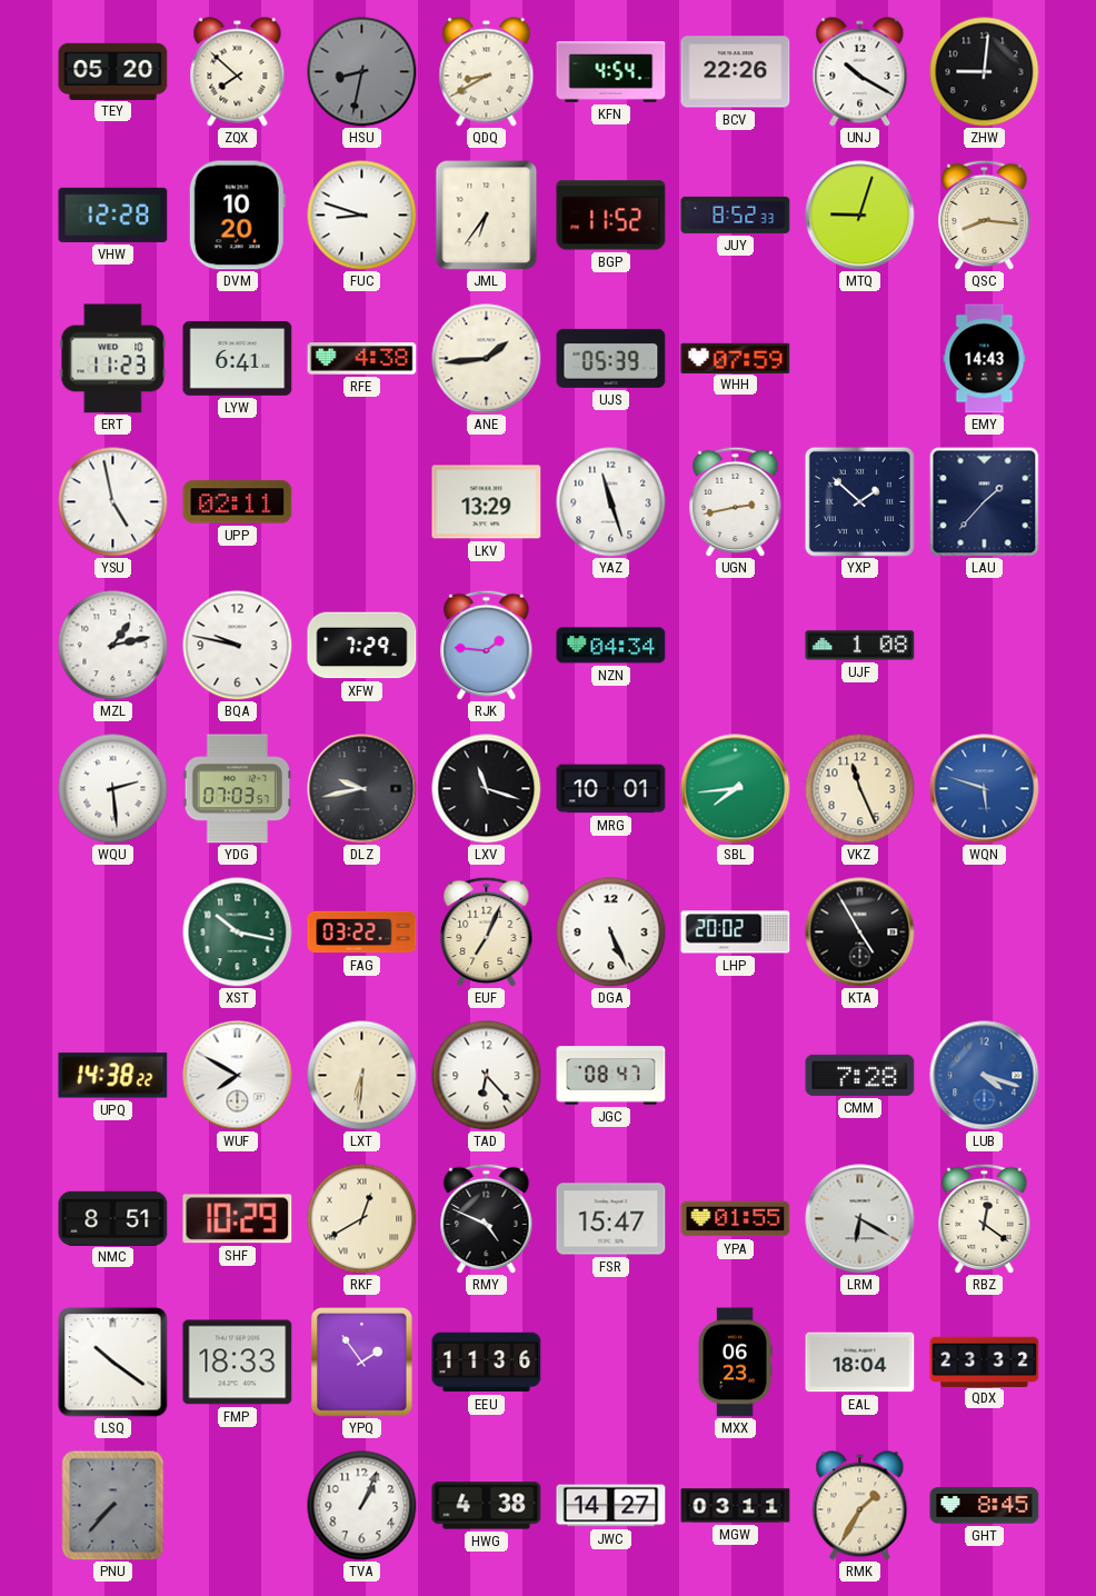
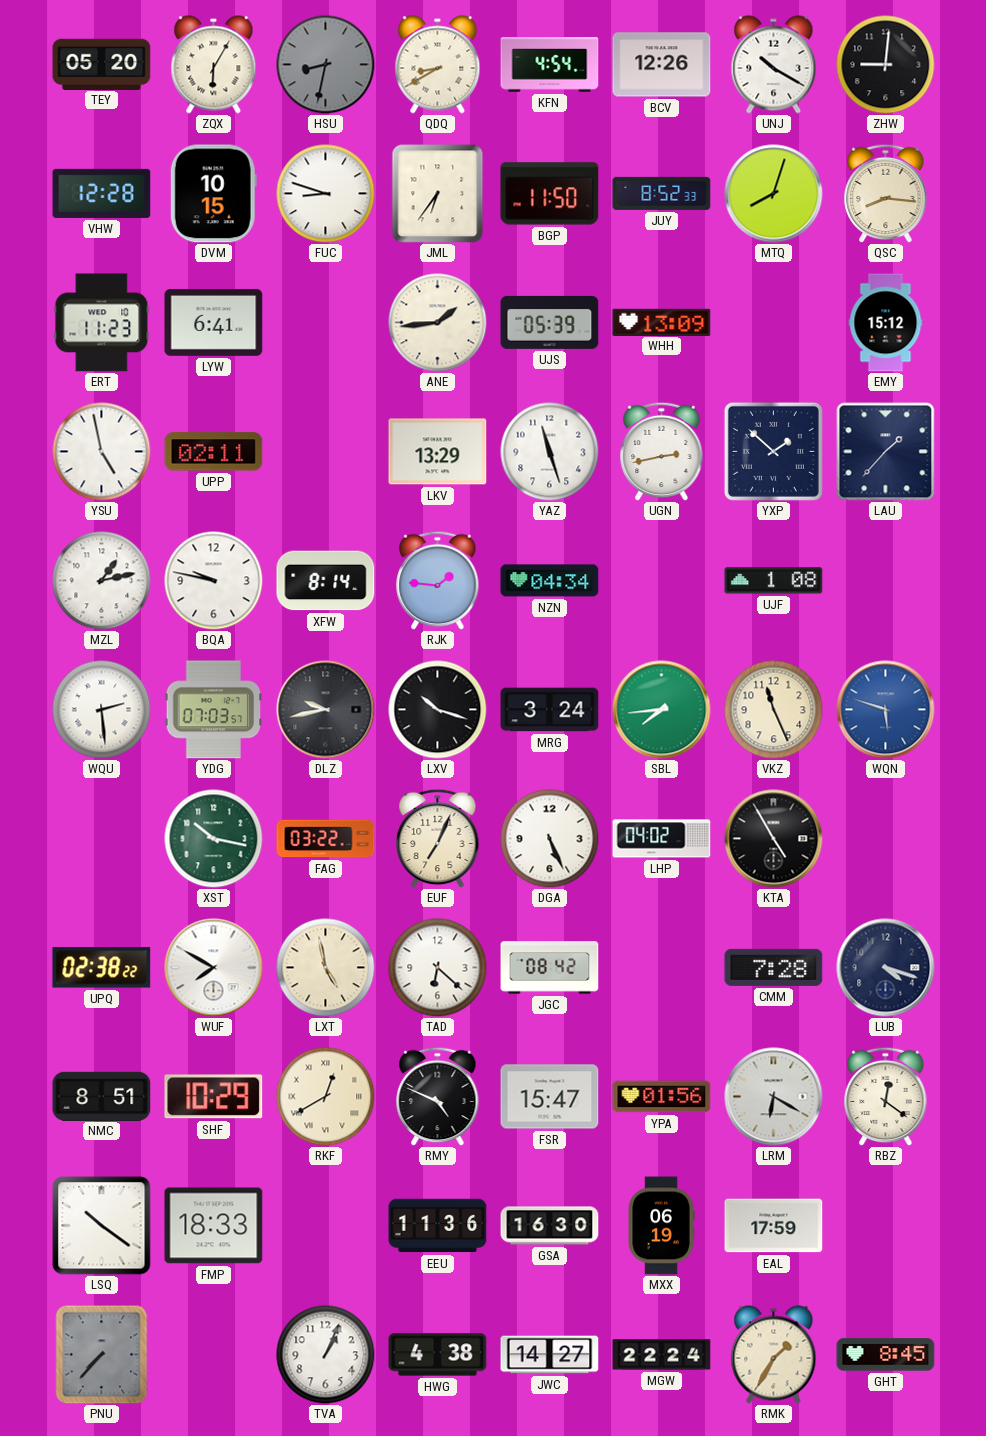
ZQX: 7:52 -> 6:05
BCV: 22:26 -> 12:26
DVM: 10:20 -> 10:15
BGP: 11:52 -> 11:50
MTQ: 9:03 -> 8:03
RFE: 4:38 -> none
WHH: 07:59 -> 13:09
EMY: 14:43 -> 15:12
XFW: 7:29 -> 8:14
LXV: 11:18 -> 10:18
MRG: 10:01 -> 3:24
LHP: 20:02 -> 04:02
UPQ: 14:38 -> 02:38
LXT: 6:31 -> 4:58
TAD: 6:23 -> 6:22
JGC: 08:47 -> 08:42
LUB dial: blue -> navy
YPA: 01:55 -> 01:56
YPQ: 1:54 -> none
GSA: none -> 16:30
MXX: 06:23 -> 06:19
EAL: 18:04 -> 17:59
QDX: 23:32 -> none
MGW: 03:11 -> 22:24
